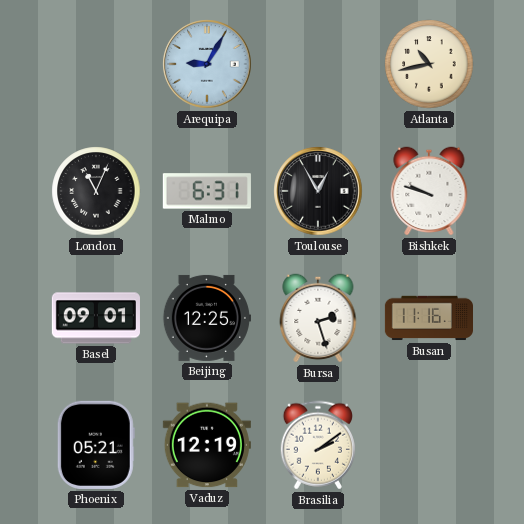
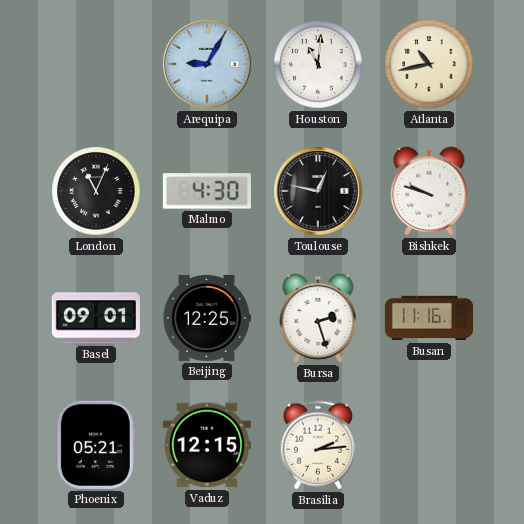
Houston: none -> 11:01
Malmo: 6:31 -> 4:30
Toulouse: 12:55 -> 12:47
Vaduz: 12:19 -> 12:15
Brasilia: 2:09 -> 2:14
